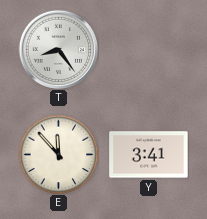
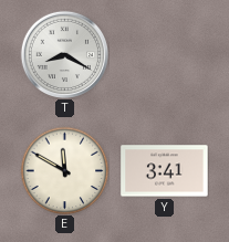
T: 8:24 -> 8:20
E: 11:53 -> 11:50
